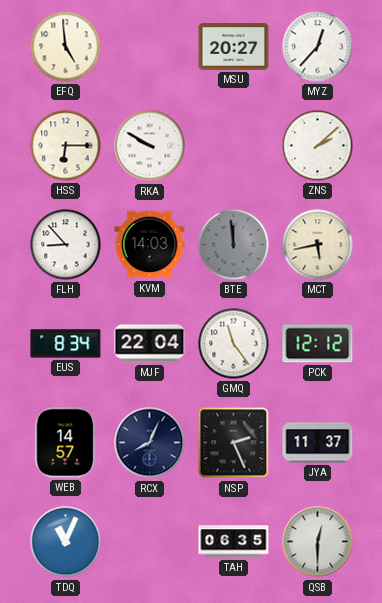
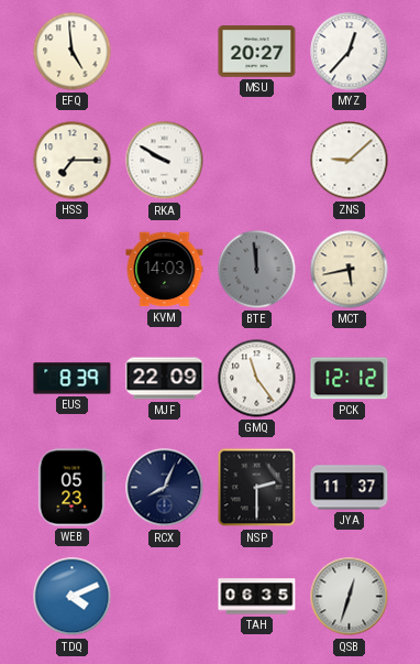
HSS: 6:15 -> 7:15
ZNS: 2:08 -> 9:08
FLH: 8:53 -> none
EUS: 8:34 -> 8:39
MJF: 22:04 -> 22:09
WEB: 14:57 -> 05:23
NSP: 2:26 -> 2:30
TDQ: 11:04 -> 4:11
QSB: 12:30 -> 12:33
